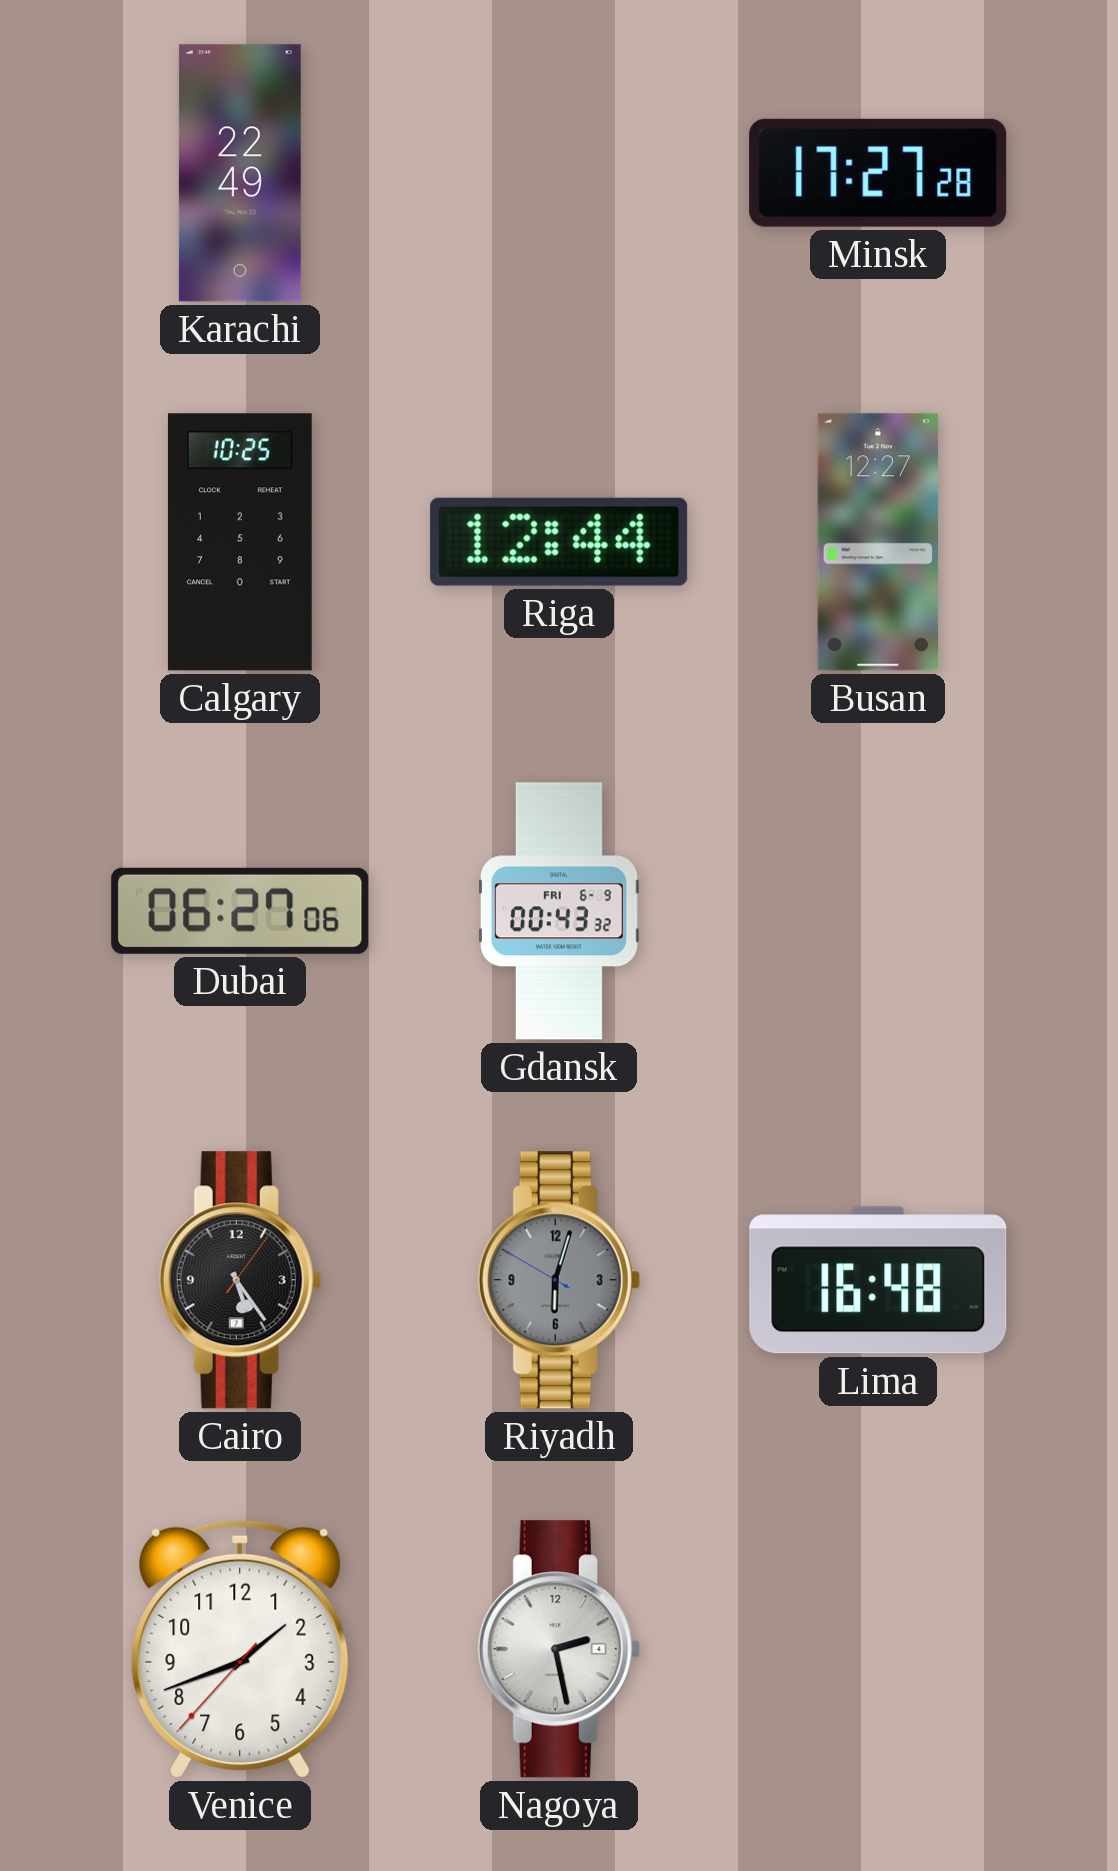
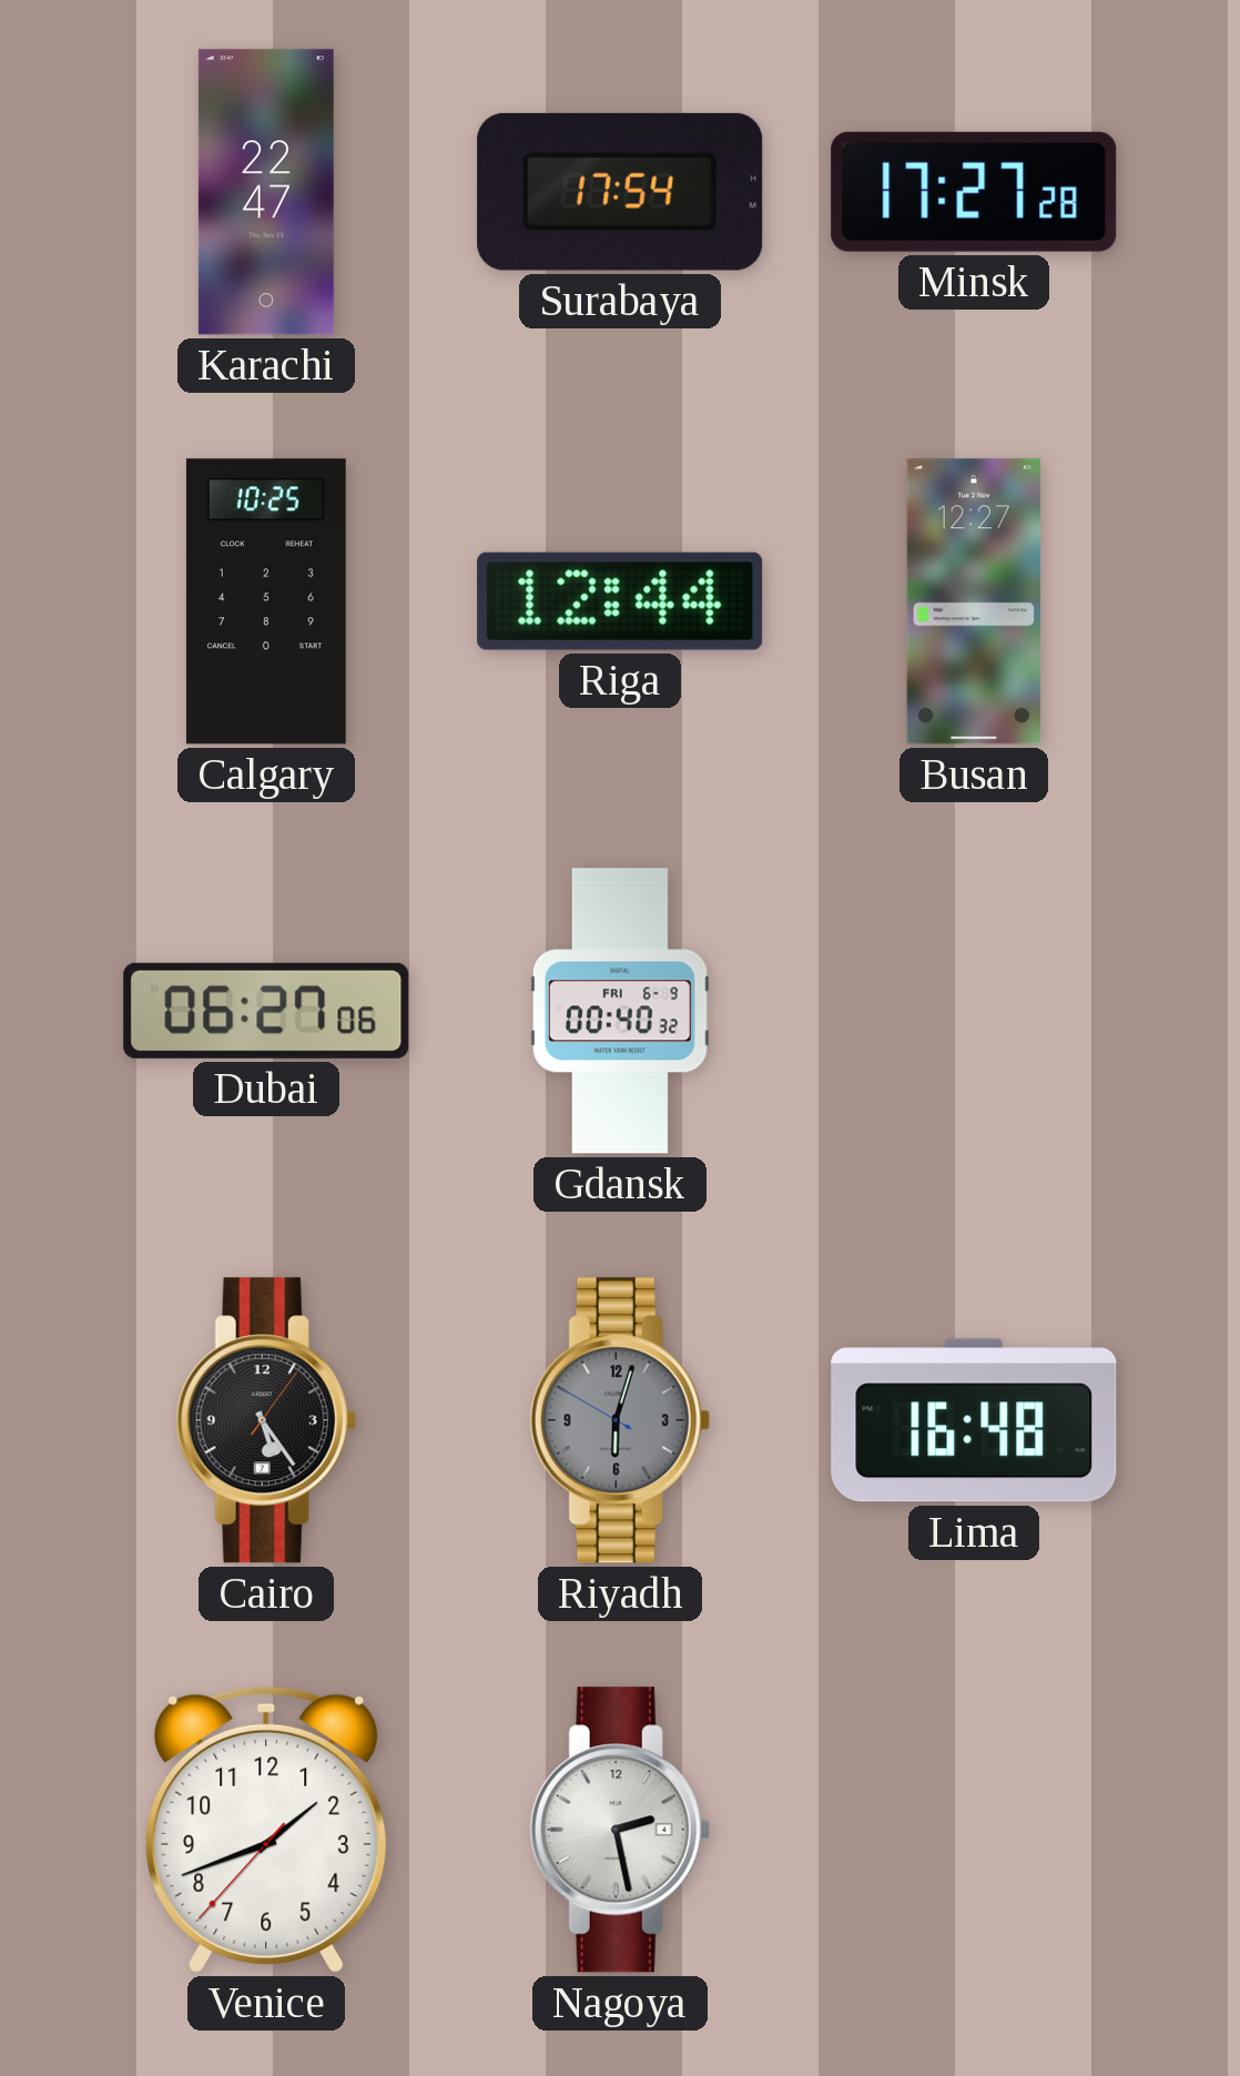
Karachi: 22:49 -> 22:47
Surabaya: none -> 17:54
Gdansk: 00:43 -> 00:40
